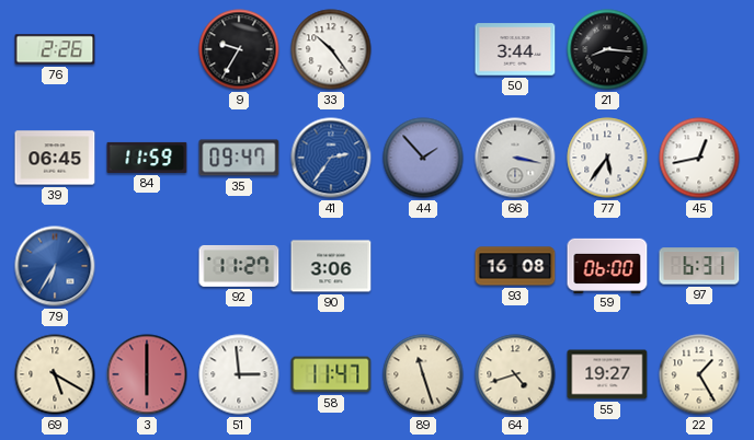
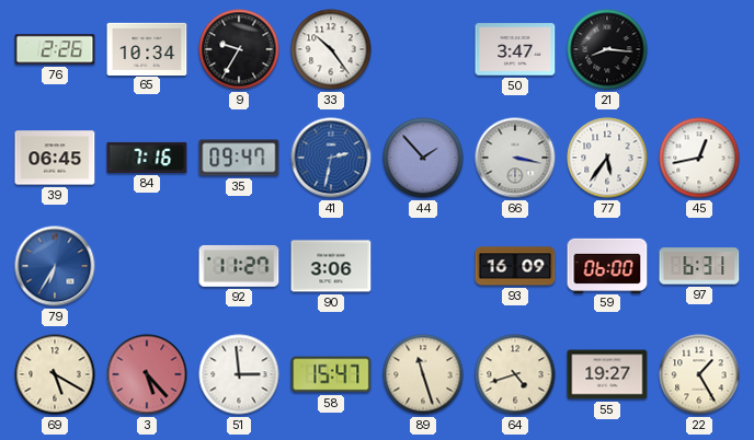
65: none -> 10:34
50: 3:44 -> 3:47
84: 11:59 -> 7:16
41: 2:36 -> 2:32
93: 16:08 -> 16:09
3: 6:00 -> 5:23
58: 11:47 -> 15:47
